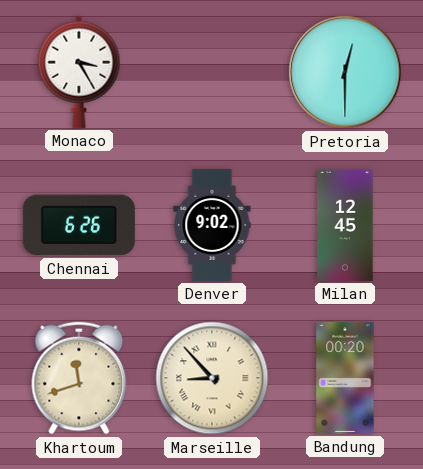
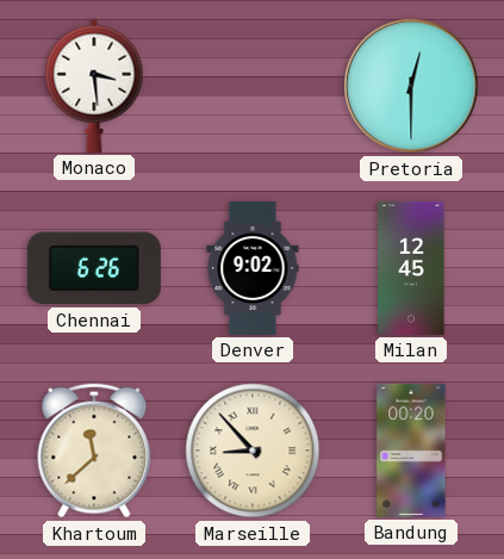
Monaco: 3:25 -> 3:29
Khartoum: 11:42 -> 11:38
